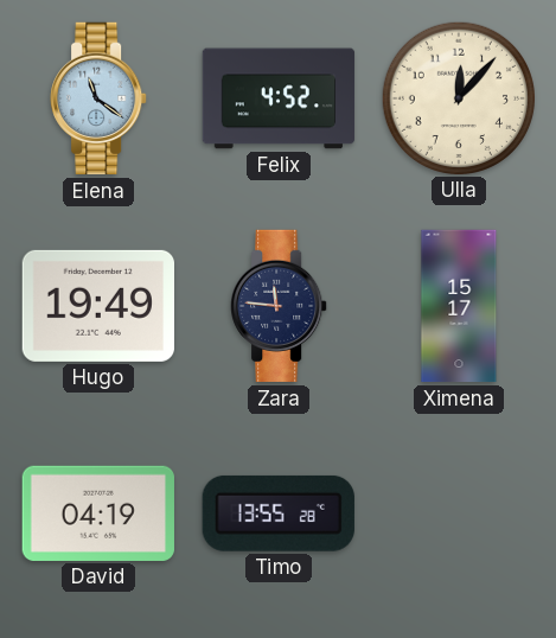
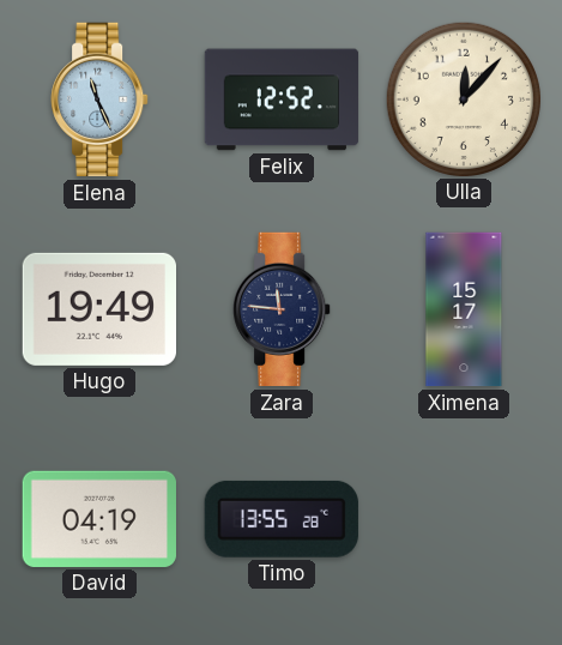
Elena: 11:21 -> 11:26
Felix: 4:52 -> 12:52
